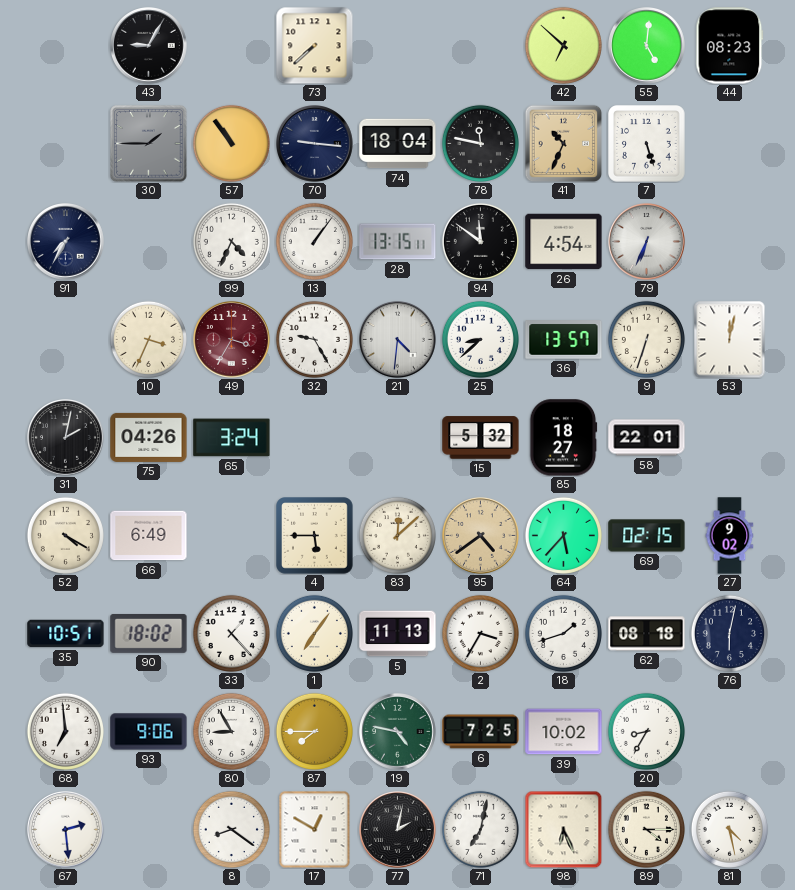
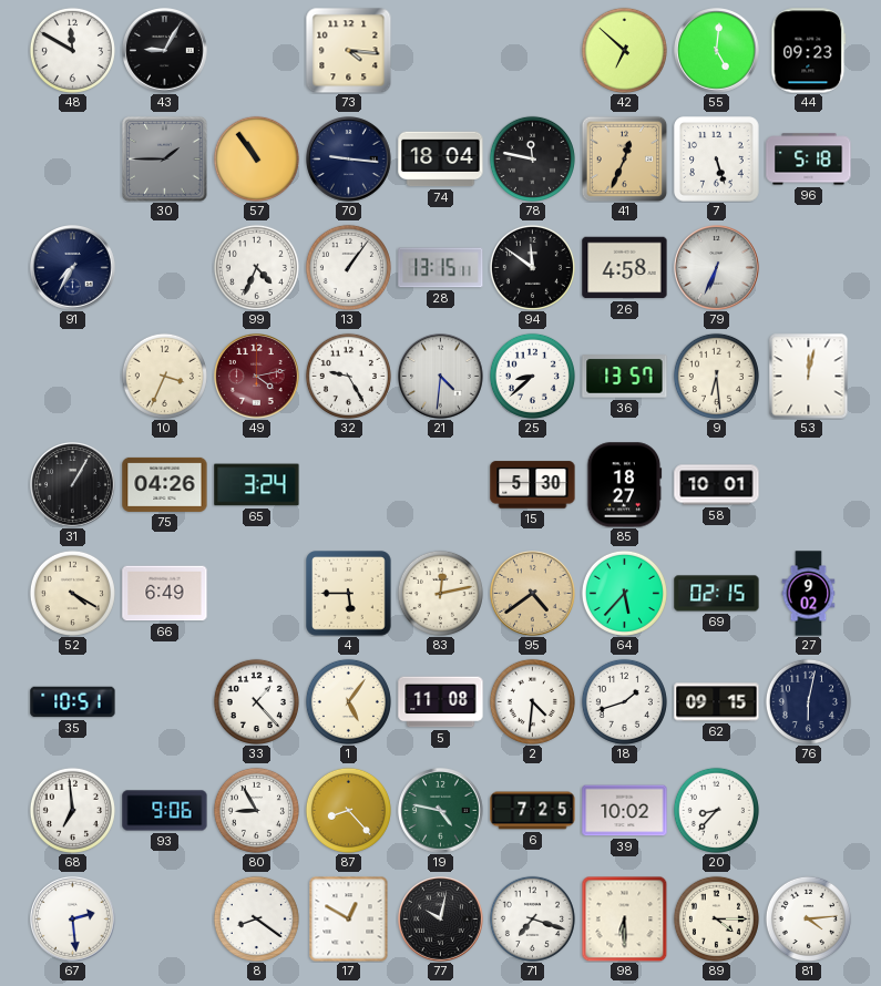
48: none -> 11:50
73: 7:38 -> 4:16
44: 08:23 -> 09:23
41: 10:34 -> 12:34
96: none -> 5:18
26: 4:54 -> 4:58
49: 3:35 -> 4:13
9: 6:33 -> 6:29
31: 2:02 -> 1:05
15: 5:32 -> 5:30
58: 22:01 -> 10:01
83: 12:08 -> 12:13
90: 18:02 -> none
1: 7:06 -> 5:06
5: 11:13 -> 11:08
2: 3:35 -> 4:31
62: 08:18 -> 09:15
87: 7:45 -> 8:23
20: 8:35 -> 8:37
77: 2:02 -> 10:02
71: 7:02 -> 7:18
98: 6:26 -> 6:30
81: 4:28 -> 4:14
